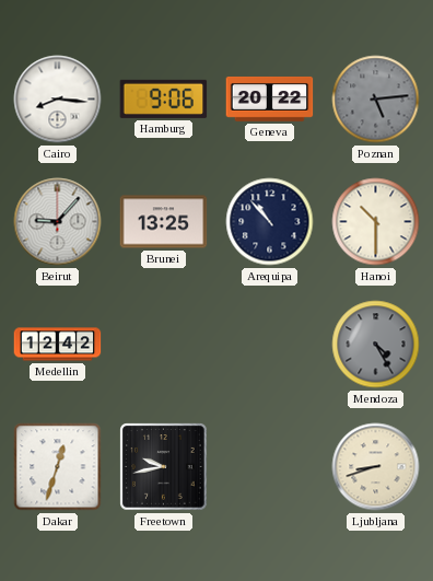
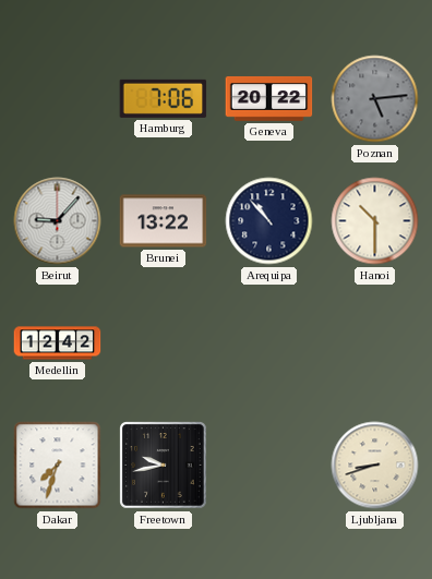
Cairo: 8:16 -> none
Hamburg: 9:06 -> 7:06
Brunei: 13:25 -> 13:22
Mendoza: 4:25 -> none
Dakar: 12:33 -> 7:33
